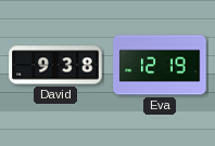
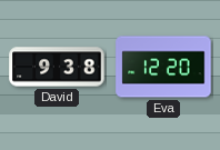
Eva: 12:19 -> 12:20
